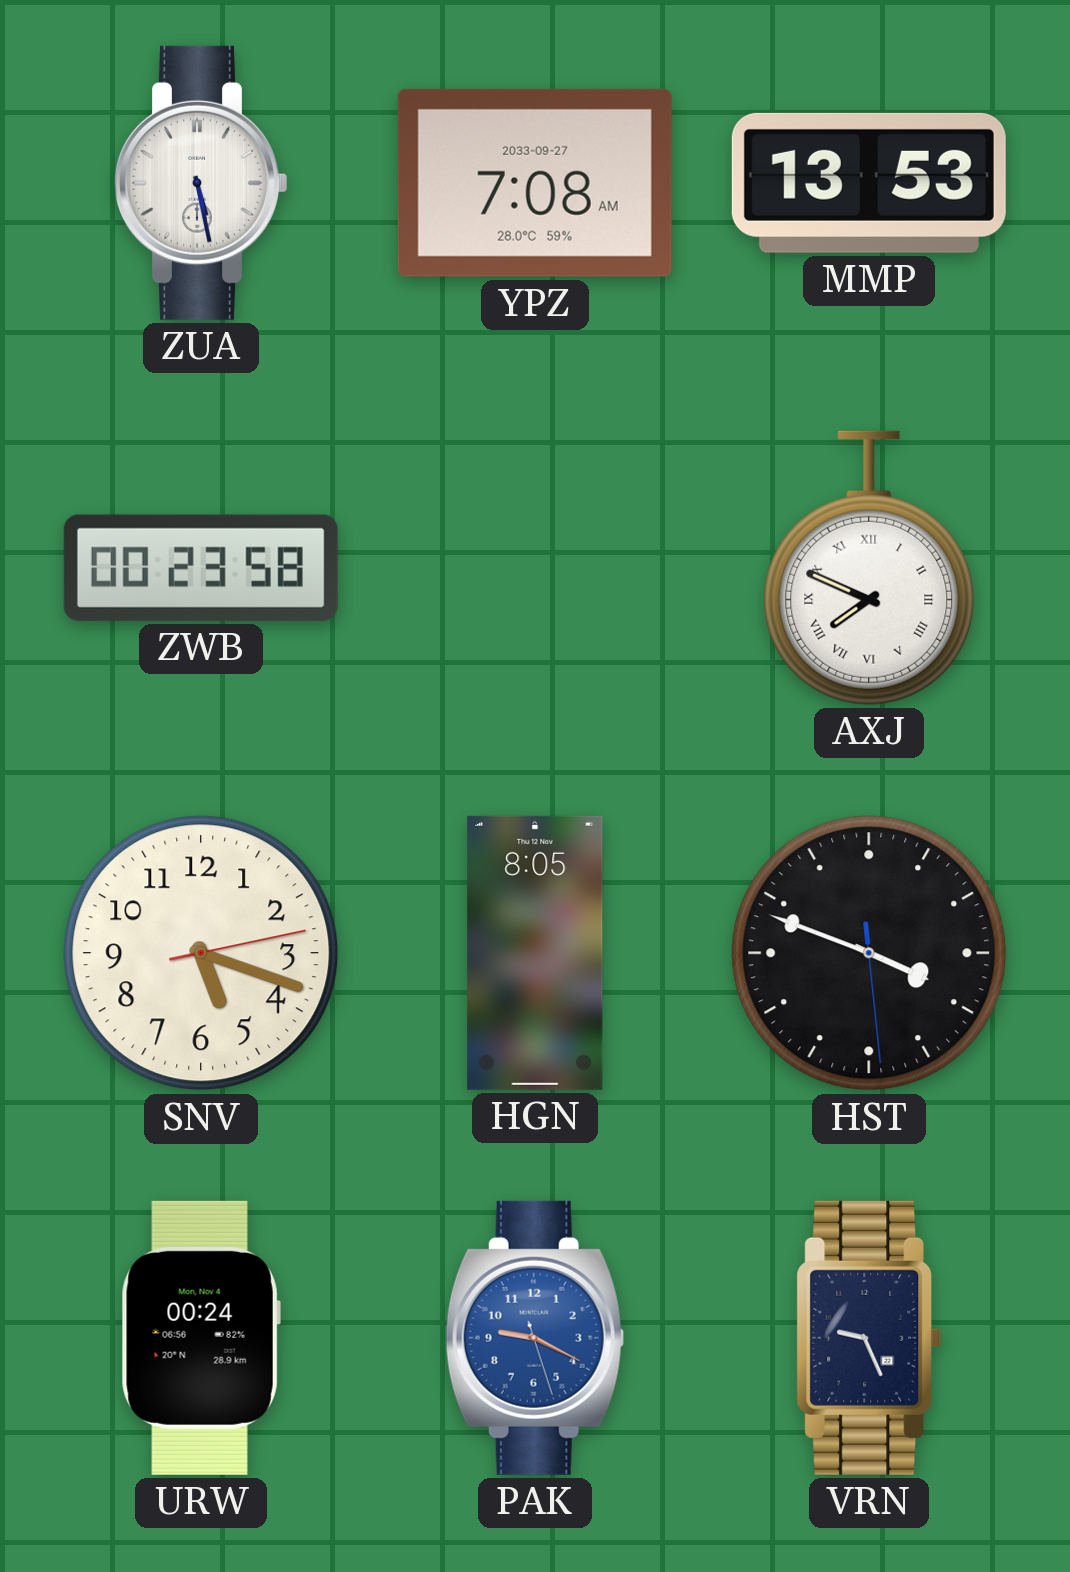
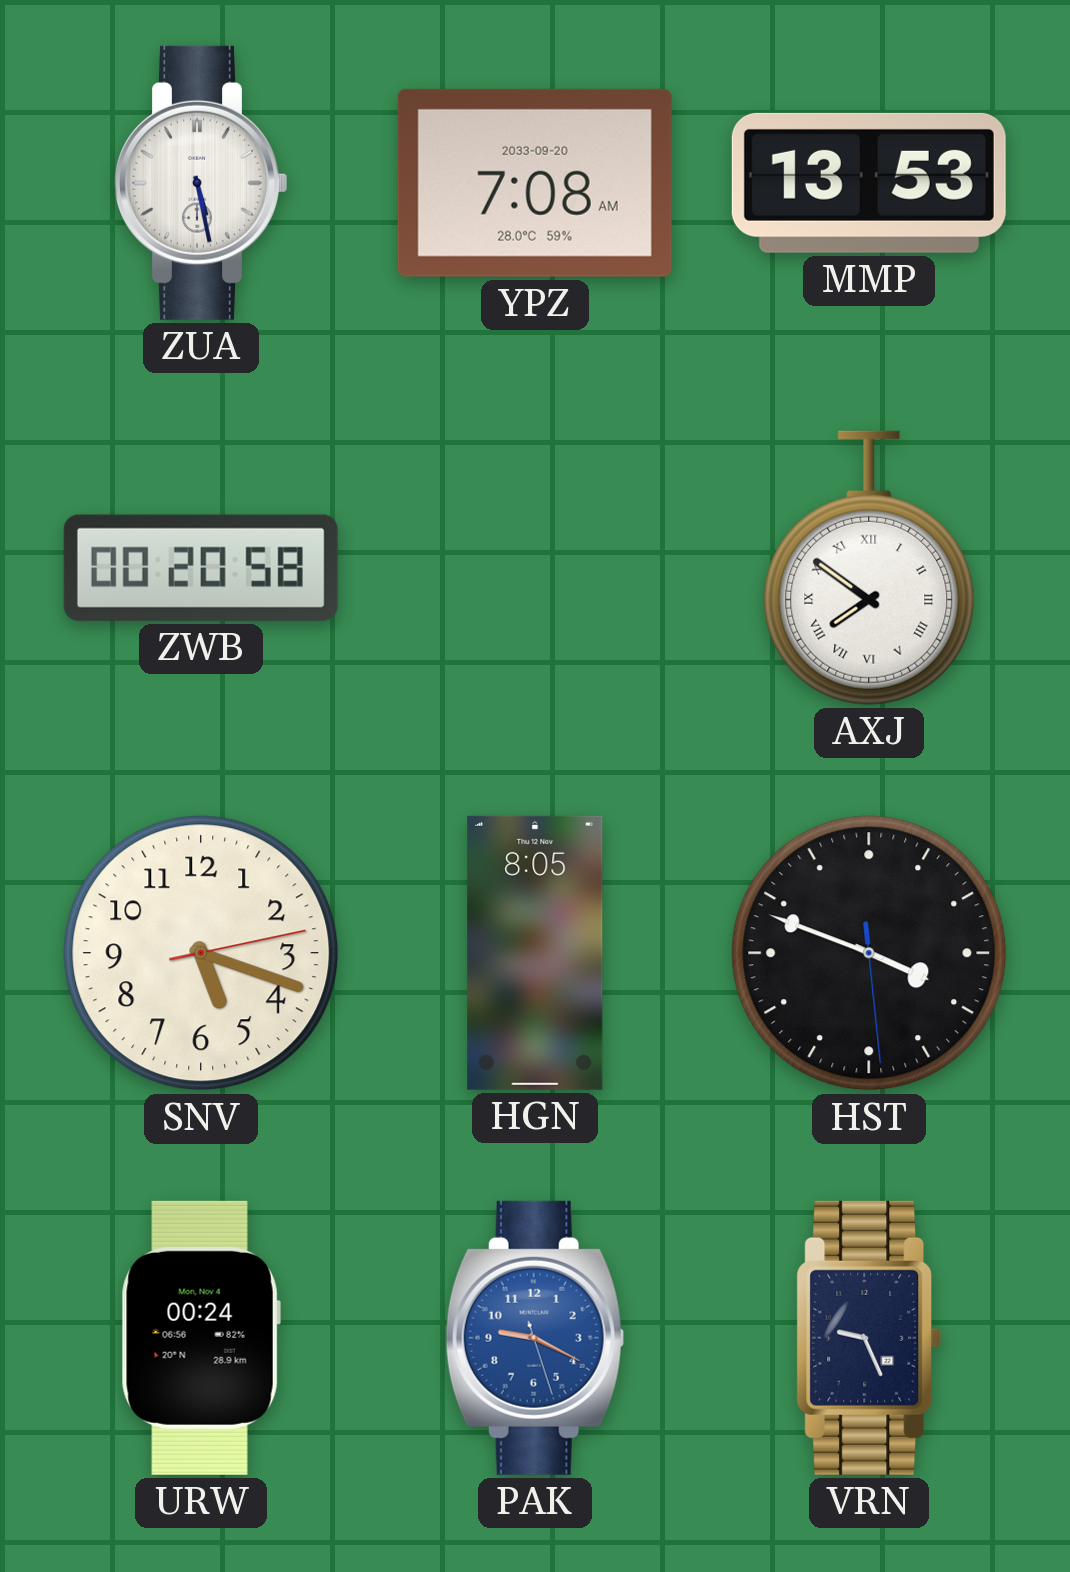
YPZ date: 2033-09-27 -> 2033-09-20
ZWB: 00:23 -> 00:20
AXJ: 7:49 -> 7:51
